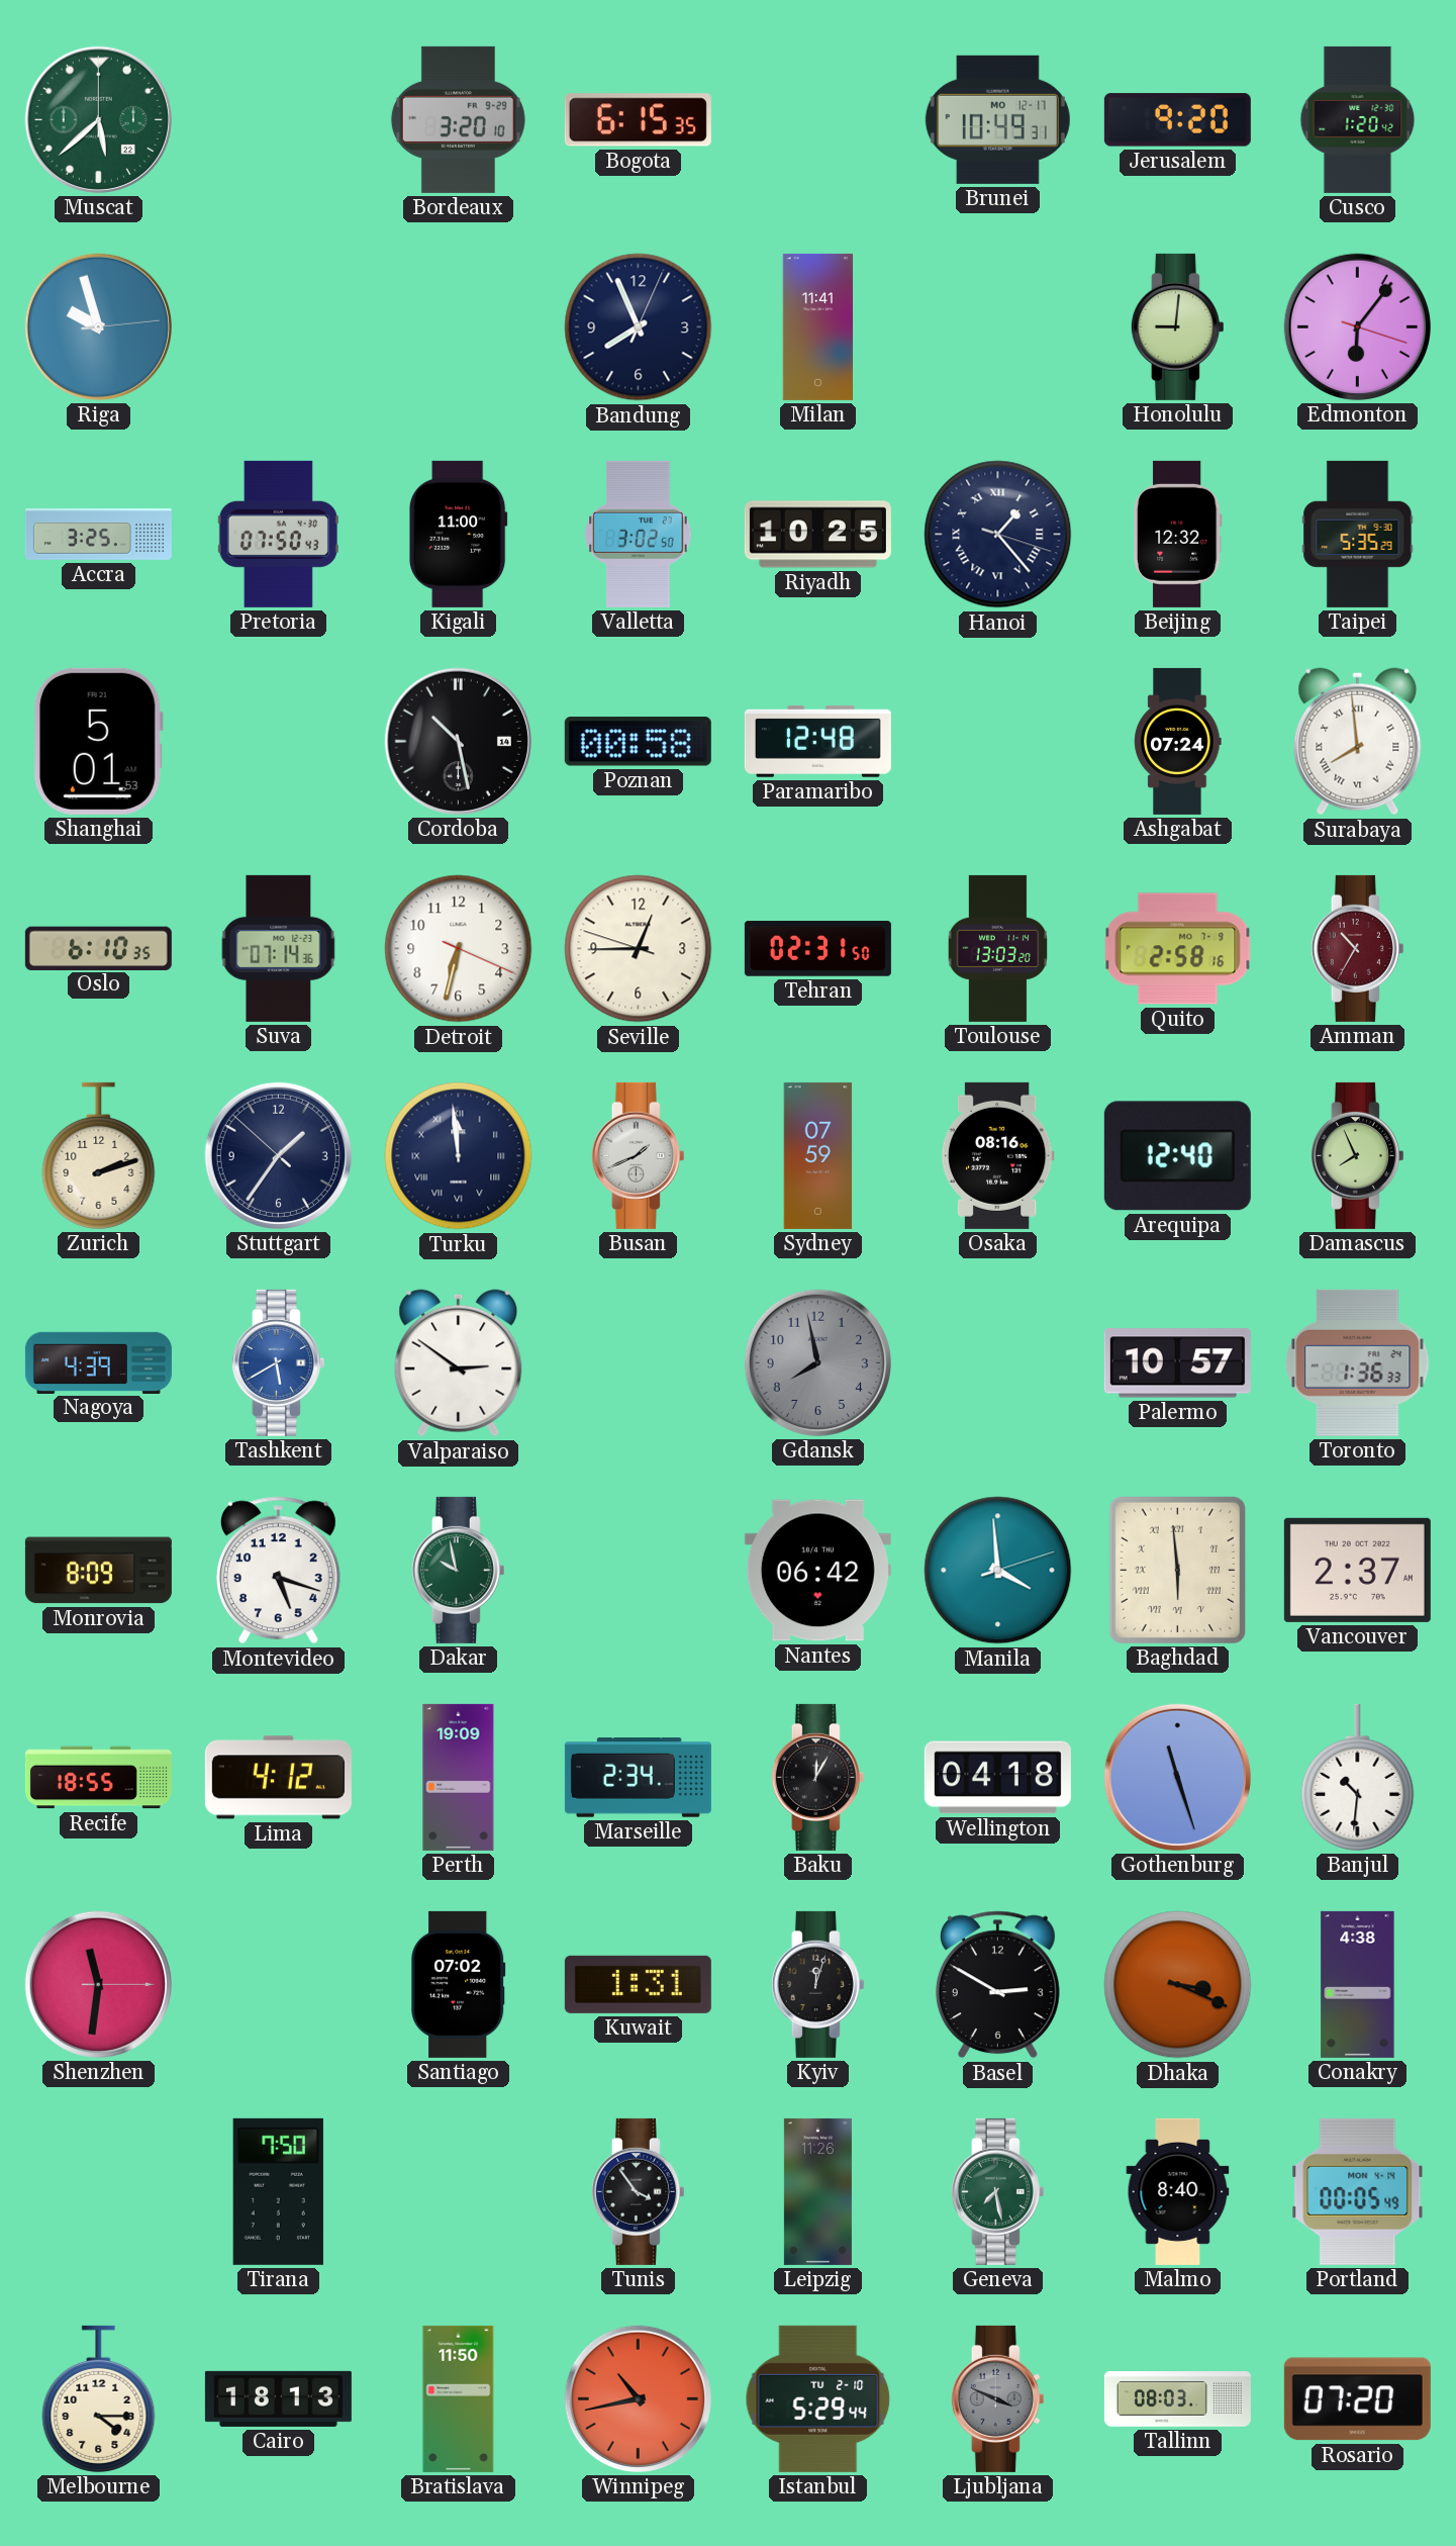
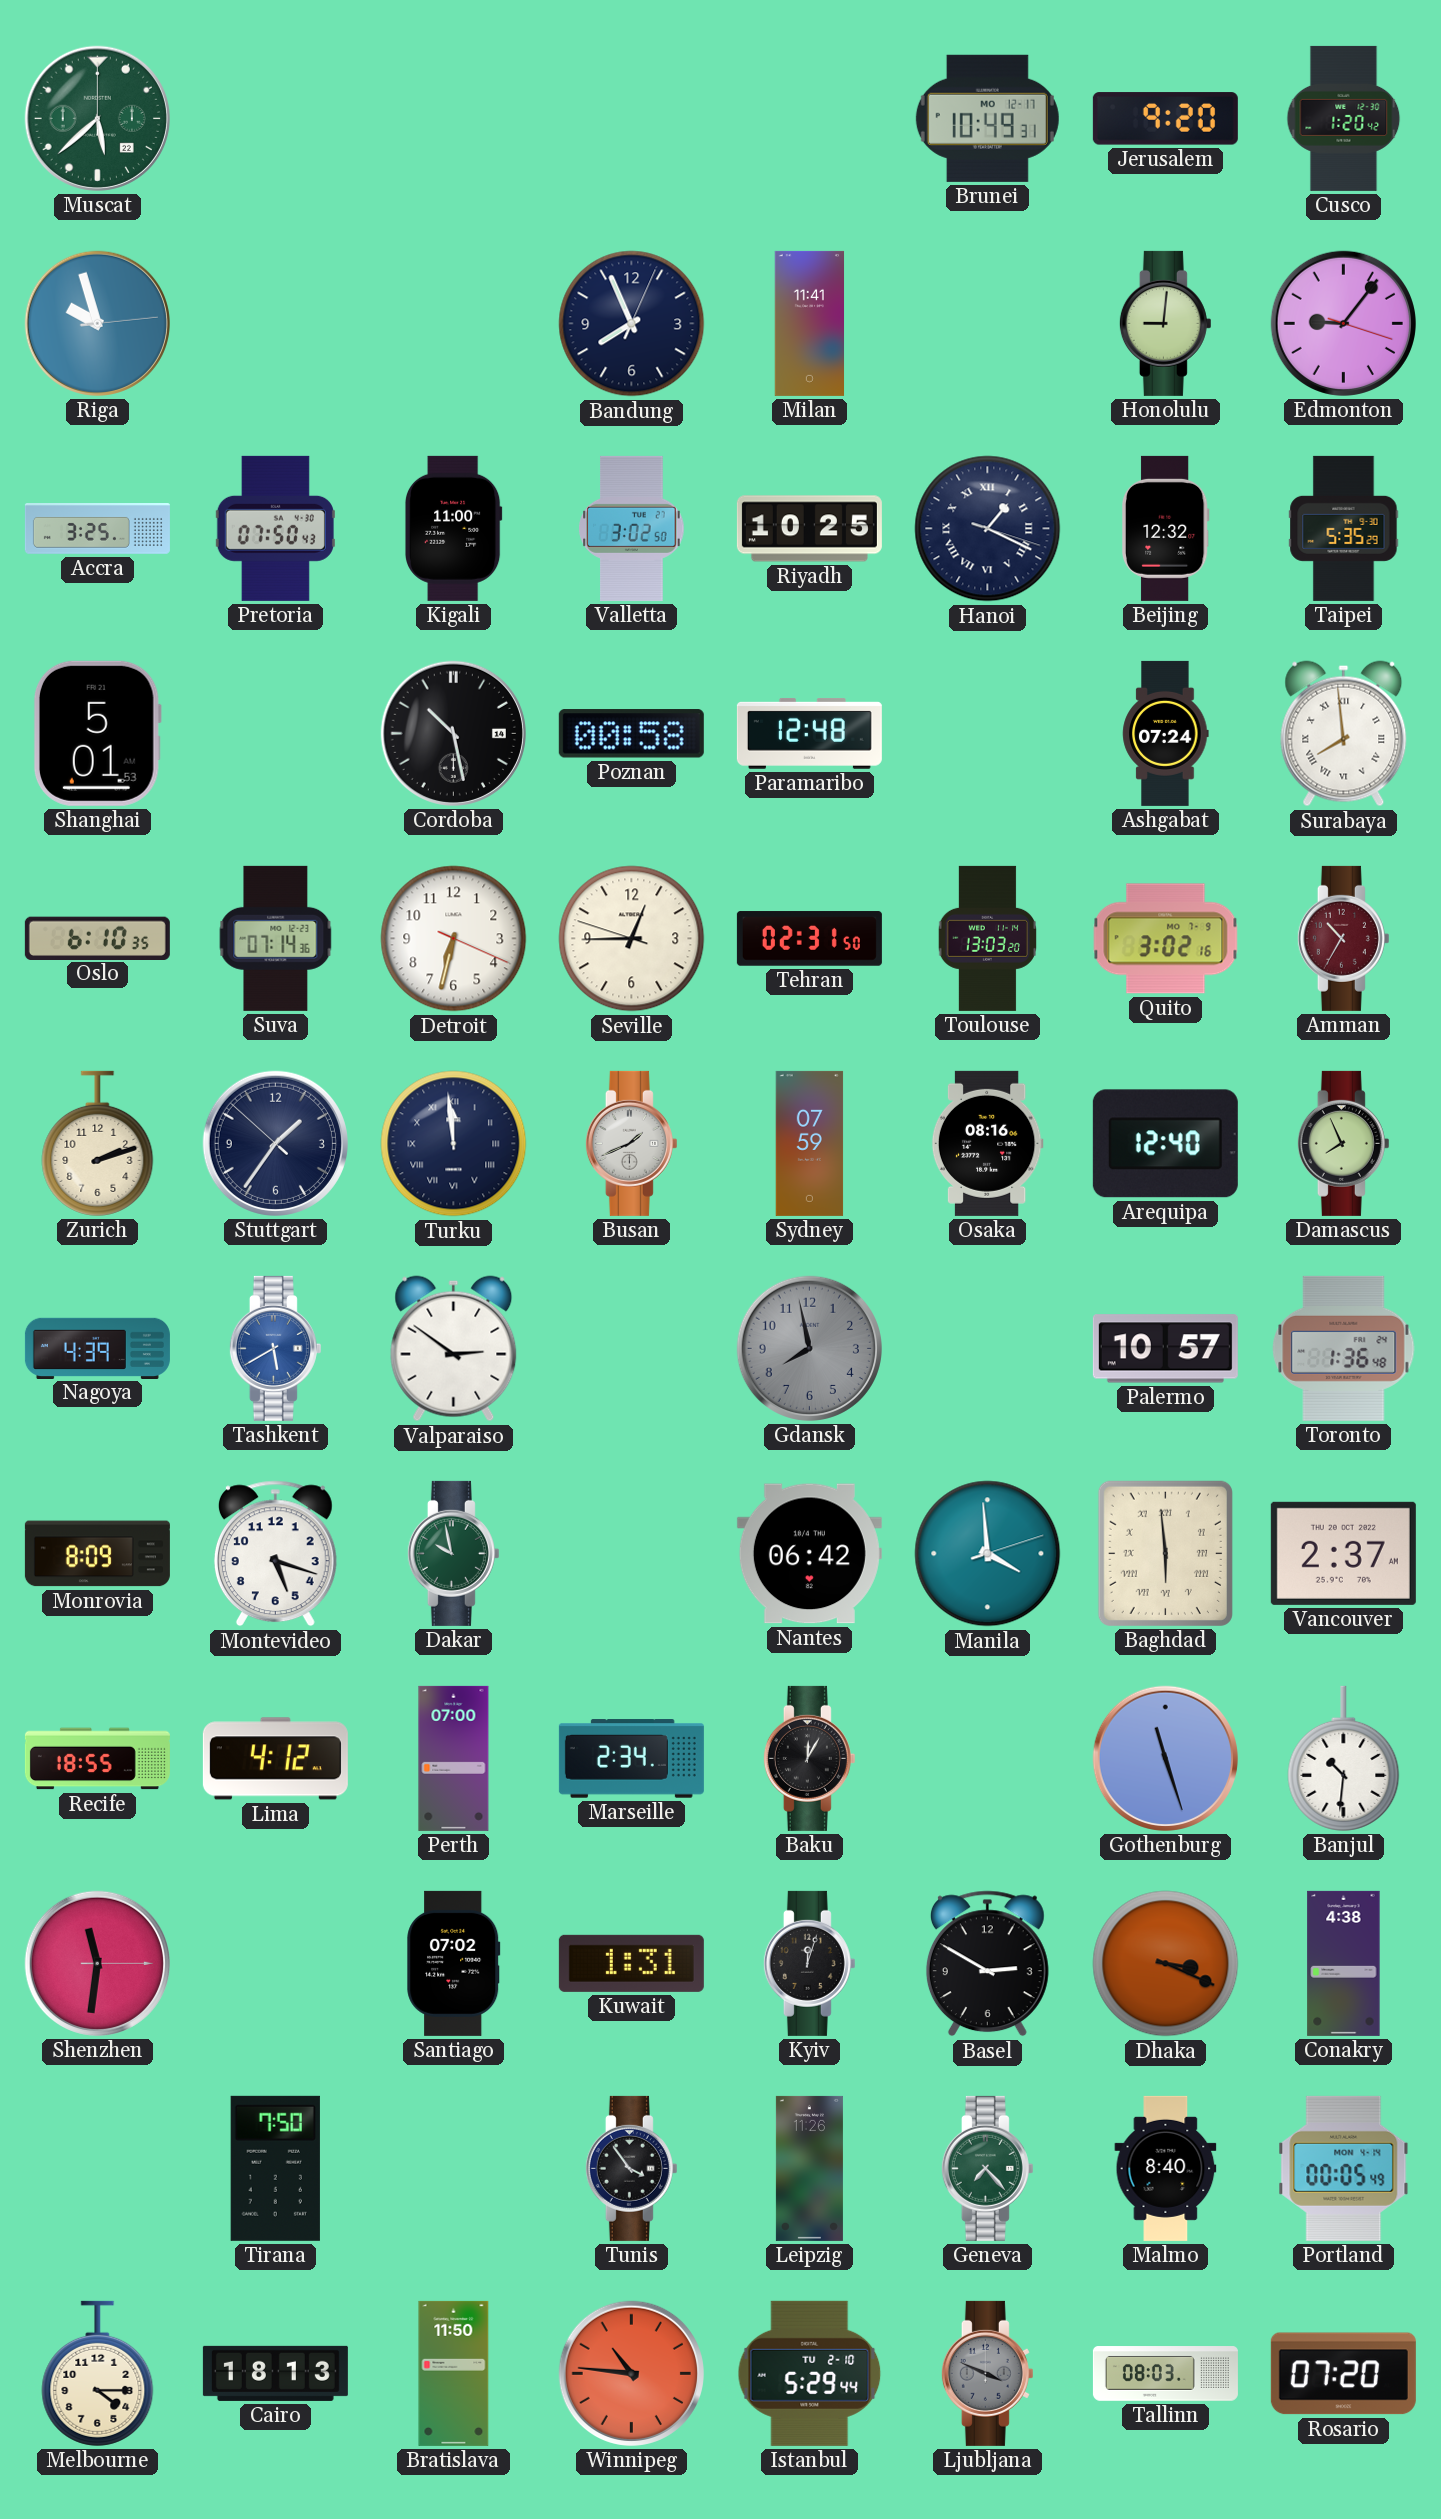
Bordeaux: 3:20 -> none
Bogota: 6:15 -> none
Edmonton: 6:06 -> 9:06
Hanoi: 1:23 -> 1:19
Quito: 2:58 -> 3:02
Toronto: 1:36:33 -> 1:36:48
Perth: 19:09 -> 07:00
Wellington: 04:18 -> none
Geneva: 7:28 -> 7:23
Winnipeg: 10:43 -> 10:46
